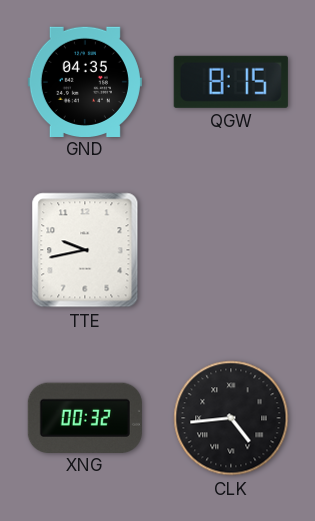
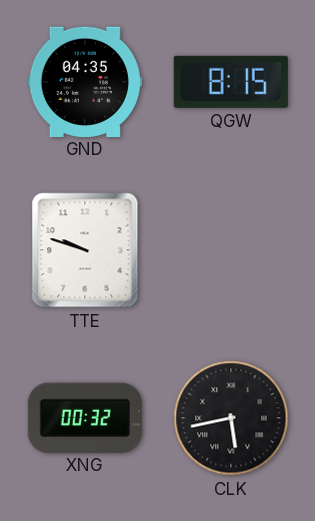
TTE: 9:43 -> 9:48
CLK: 4:44 -> 5:43
